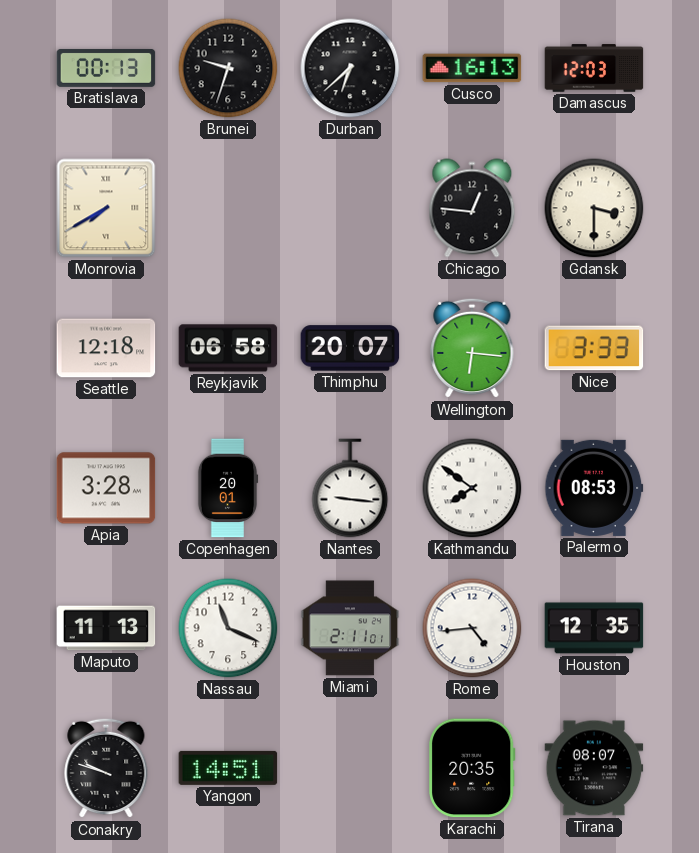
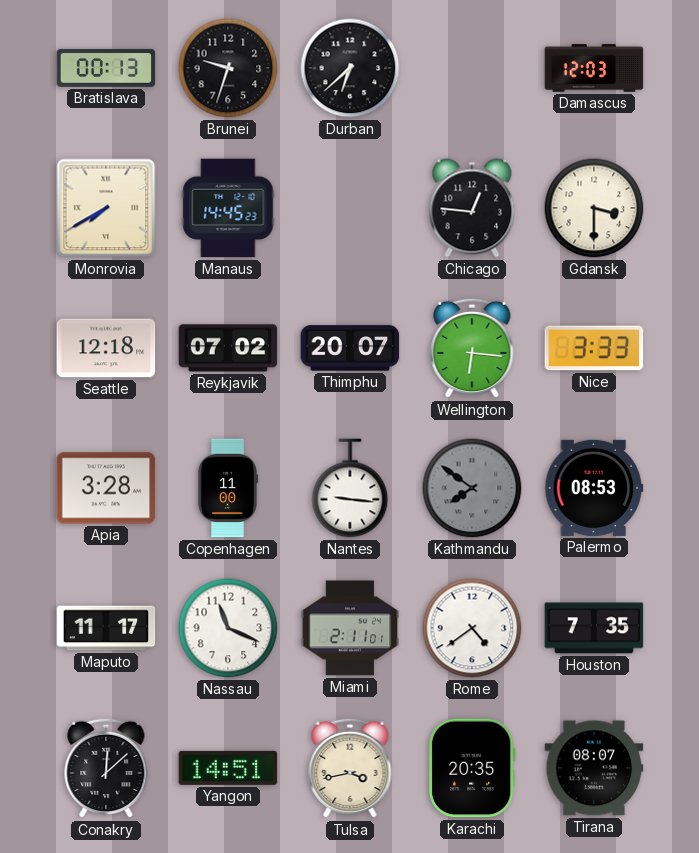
Cusco: 16:13 -> none
Manaus: none -> 14:45
Reykjavik: 06:58 -> 07:02
Copenhagen: 20:01 -> 11:00
Kathmandu dial: white -> grey
Maputo: 11:13 -> 11:17
Rome: 4:44 -> 4:39
Houston: 12:35 -> 7:35
Conakry: 9:48 -> 12:08
Tulsa: none -> 3:43
